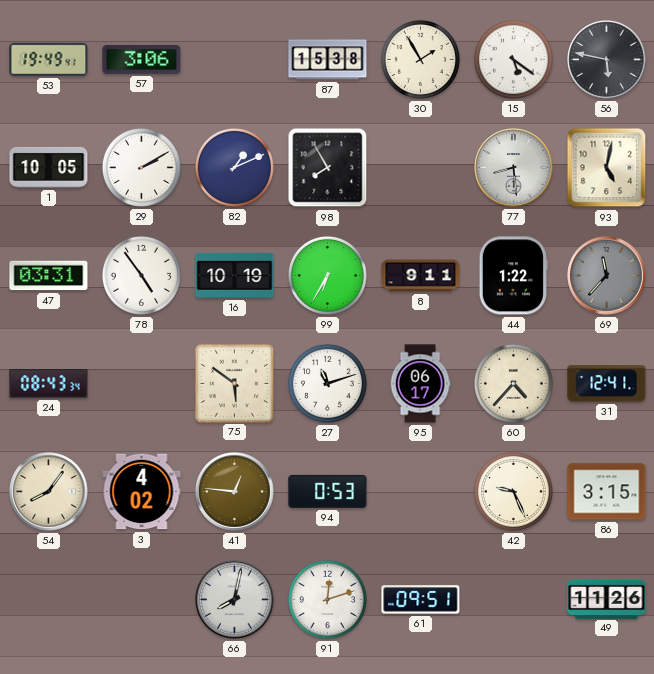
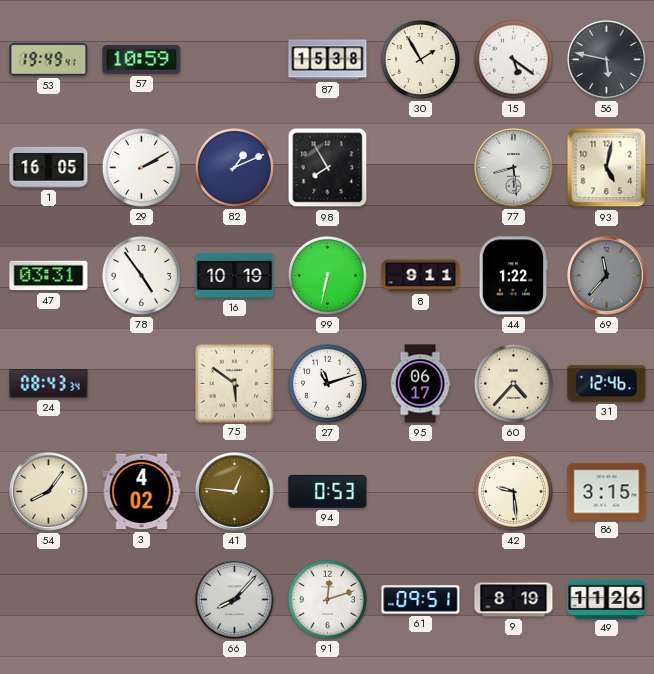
57: 3:06 -> 10:59
1: 10:05 -> 16:05
99: 6:35 -> 6:32
31: 12:41 -> 12:46
42: 9:26 -> 9:29
66: 8:02 -> 8:07
9: none -> 8:19
